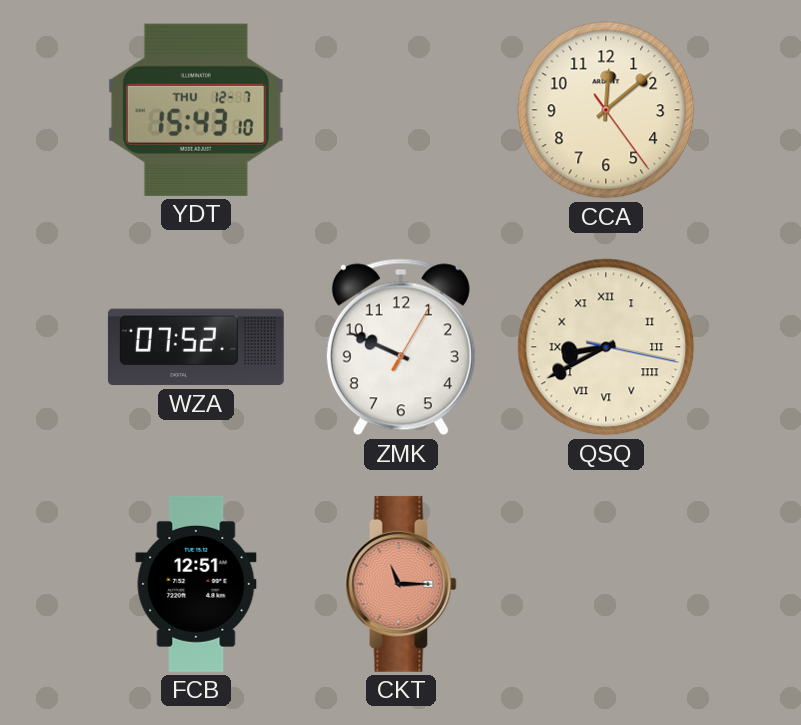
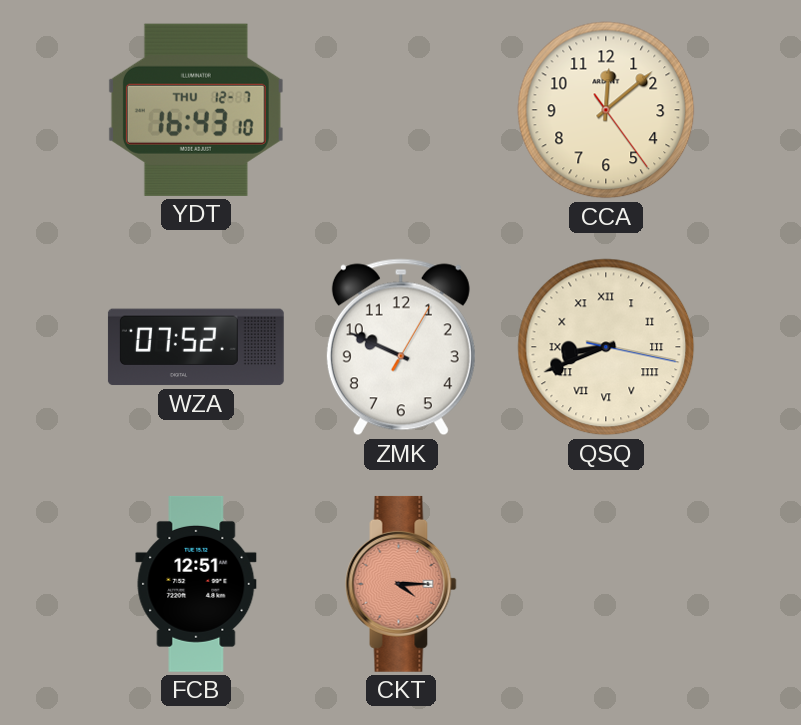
YDT: 15:43 -> 16:43
QSQ: 8:40 -> 8:41
CKT: 11:15 -> 4:15
